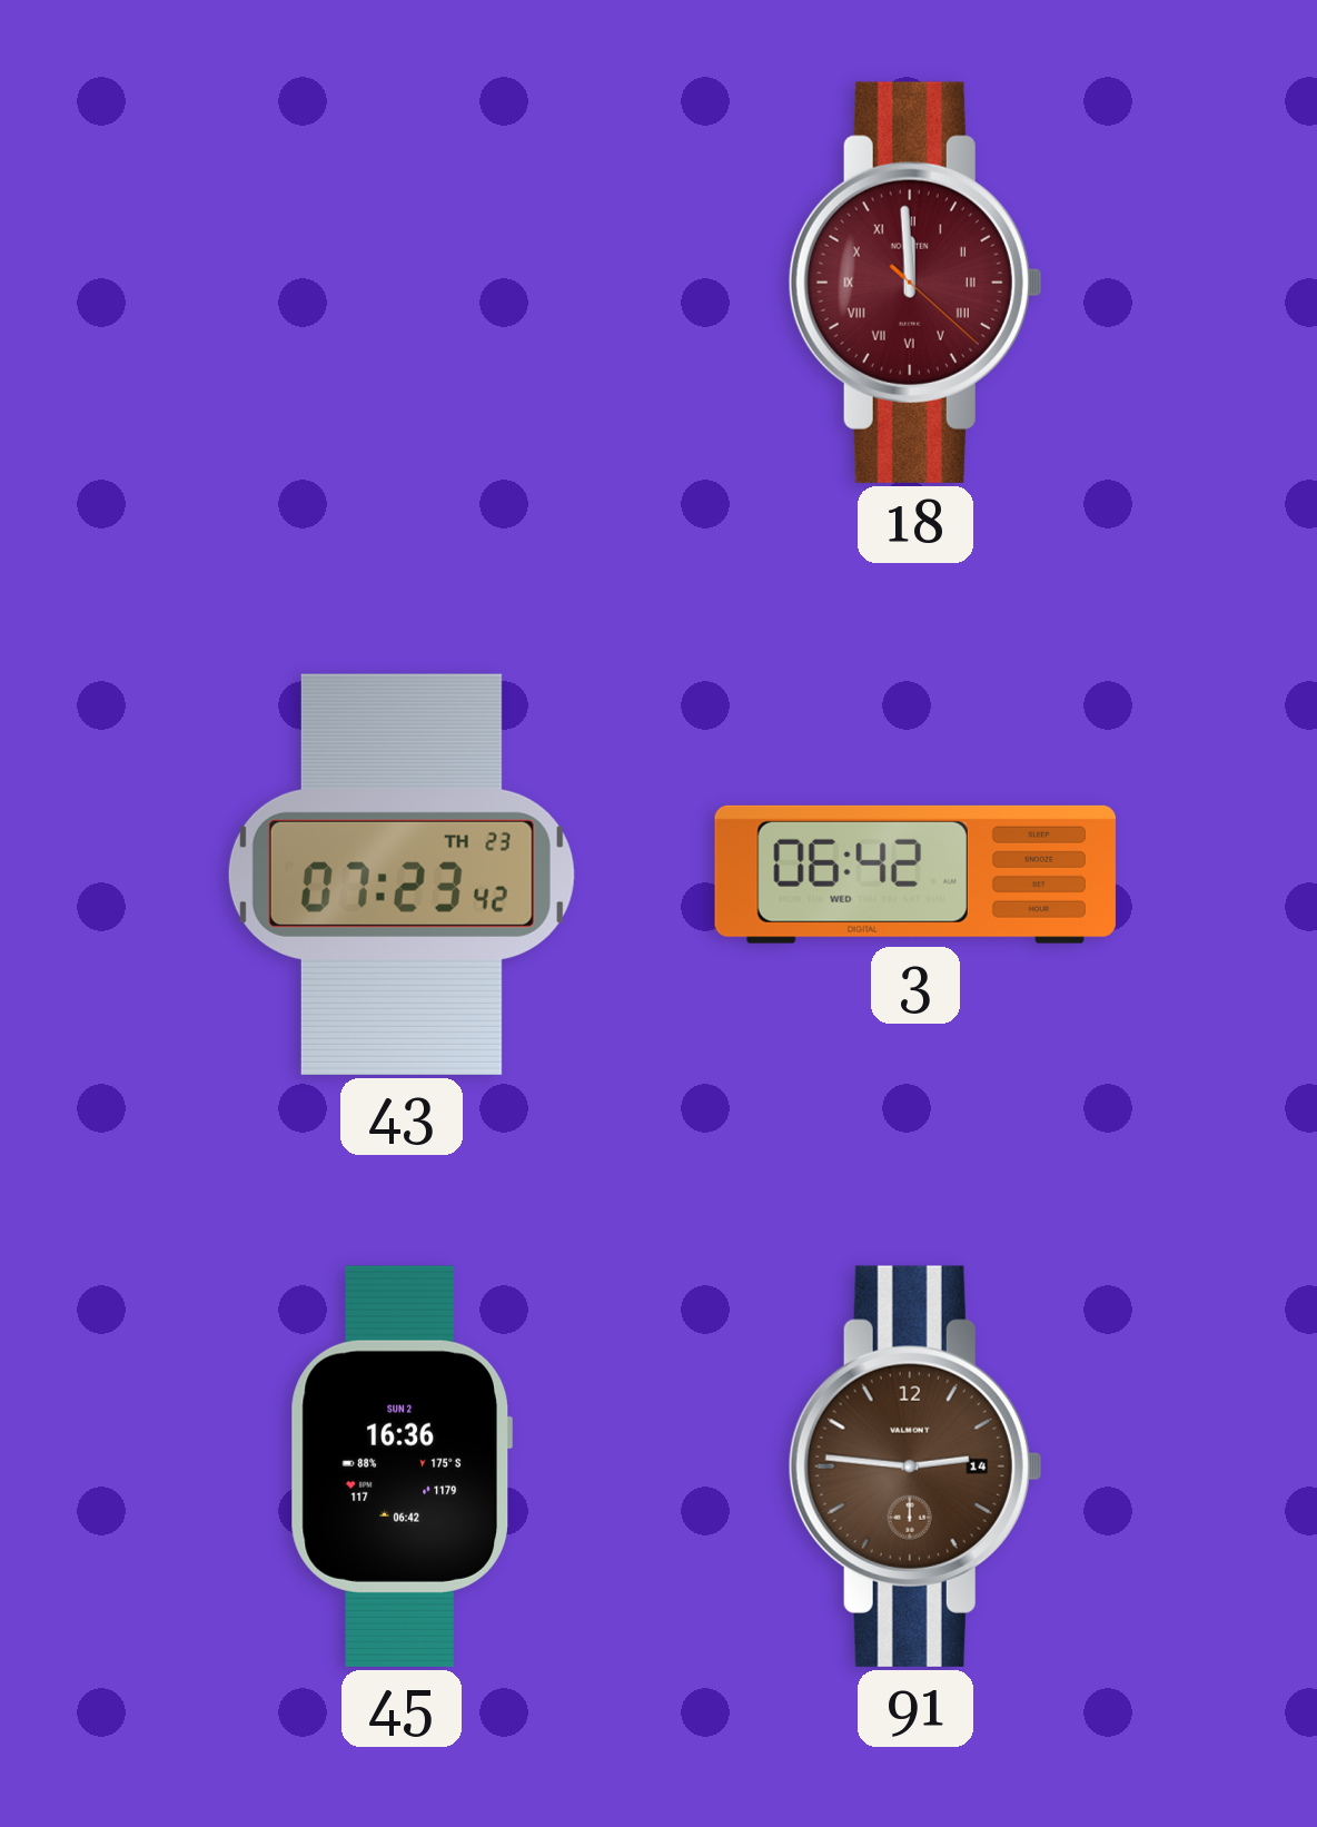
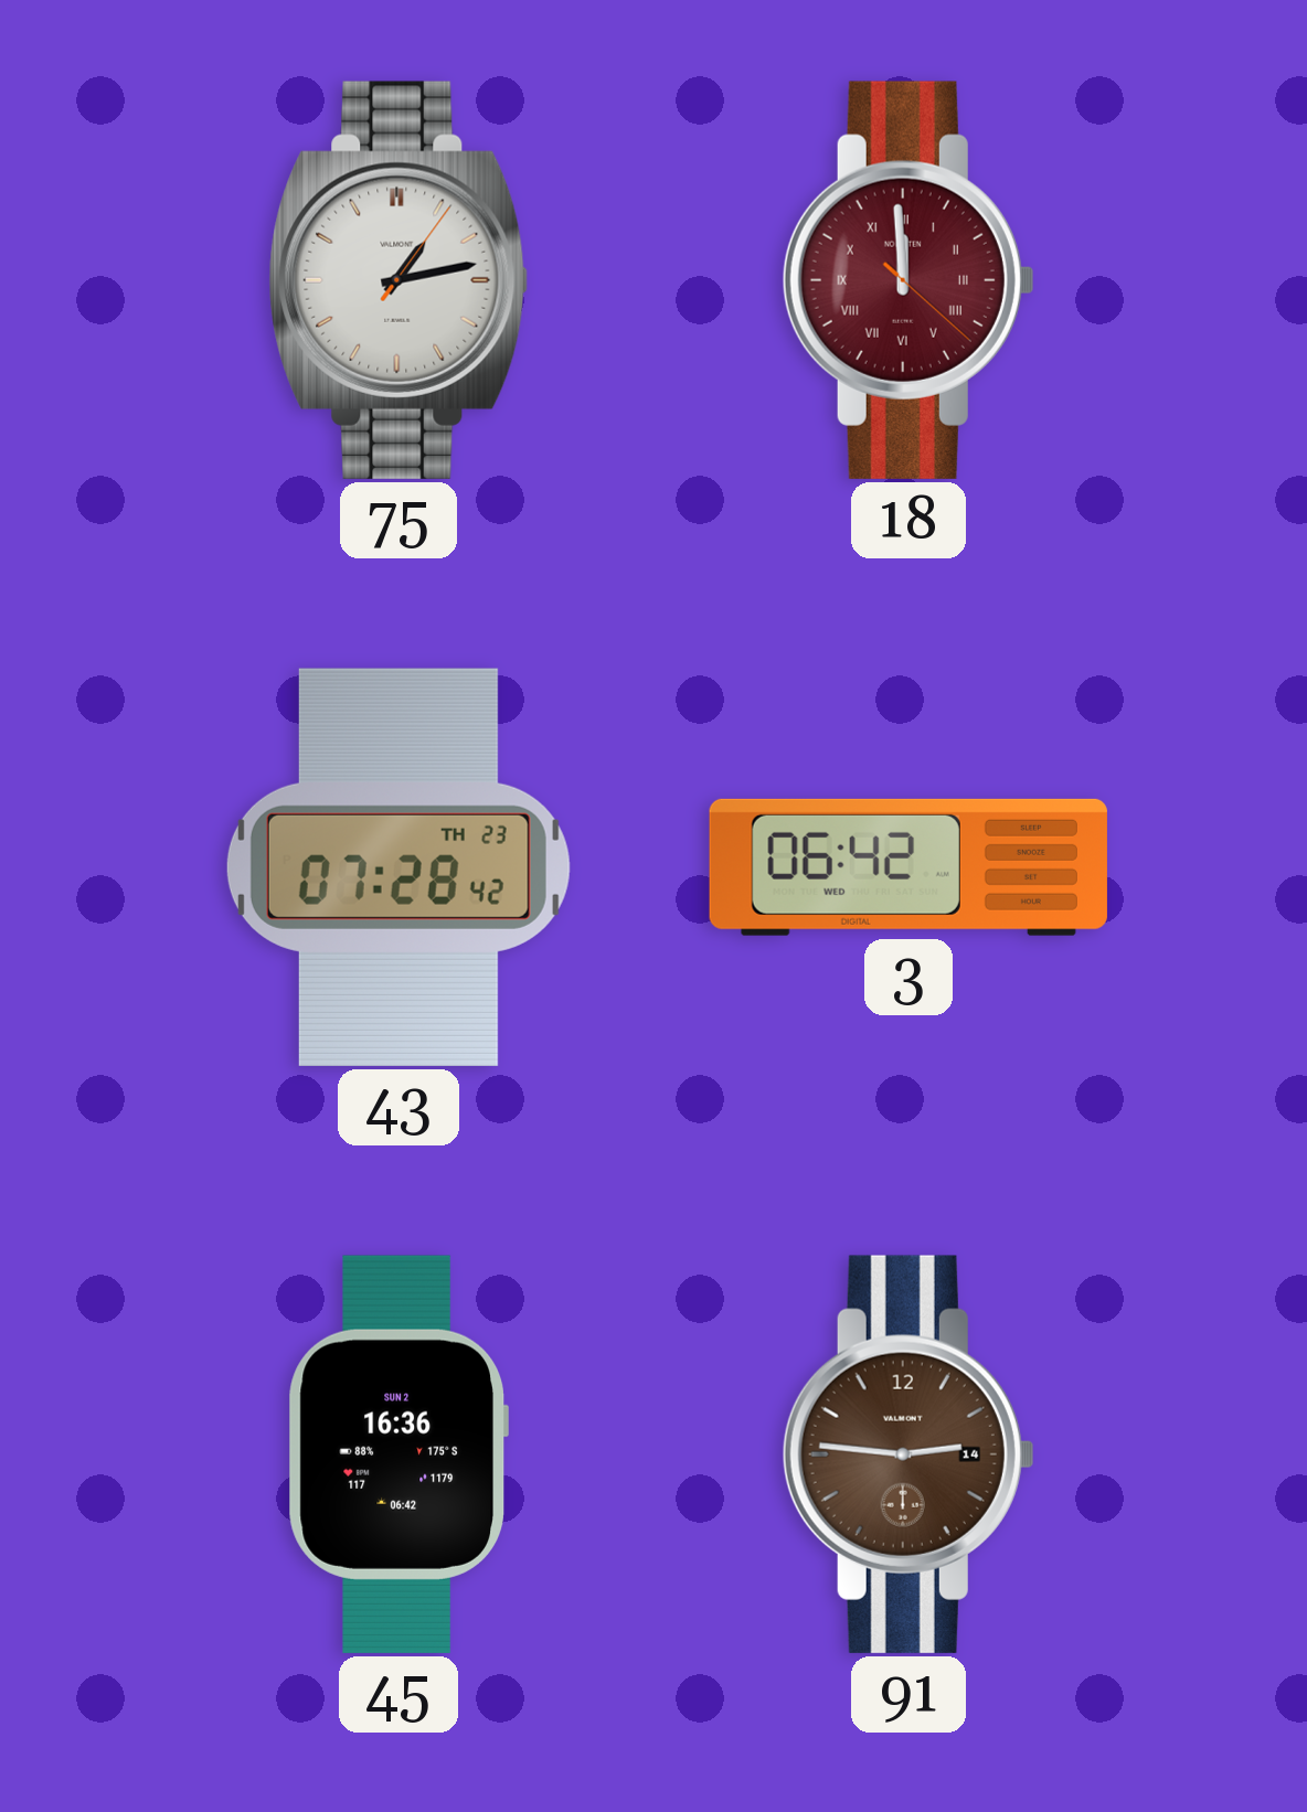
75: none -> 1:13
43: 07:23 -> 07:28
